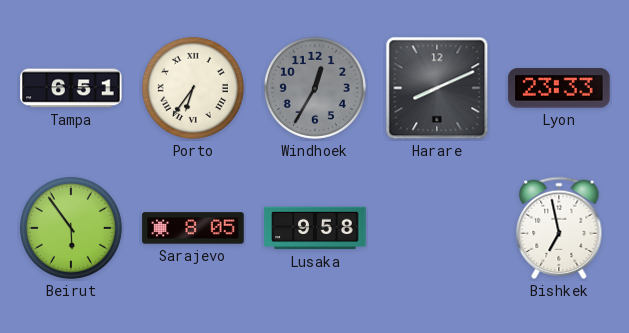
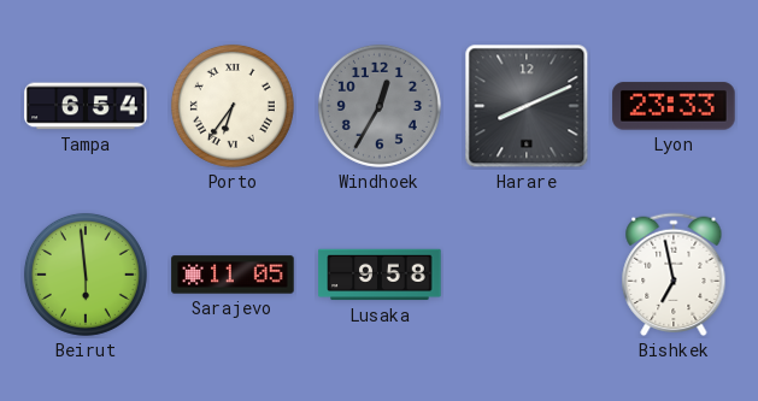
Tampa: 6:51 -> 6:54
Beirut: 5:54 -> 5:59
Sarajevo: 8:05 -> 11:05
